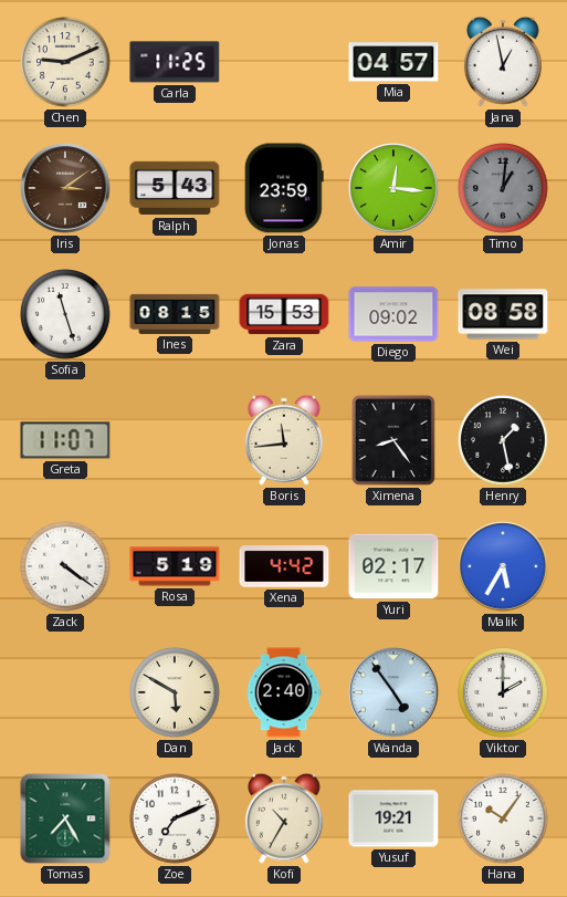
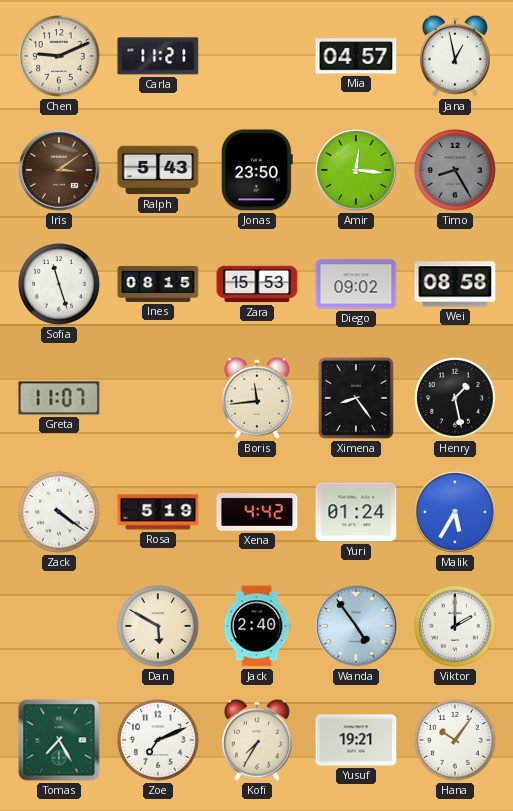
Carla: 11:25 -> 11:21
Jonas: 23:59 -> 23:50
Timo: 1:01 -> 8:25
Yuri: 02:17 -> 01:24
Kofi: 10:35 -> 7:35
